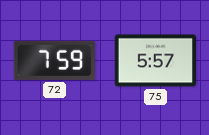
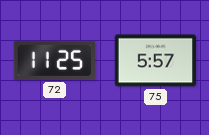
72: 7:59 -> 11:25
